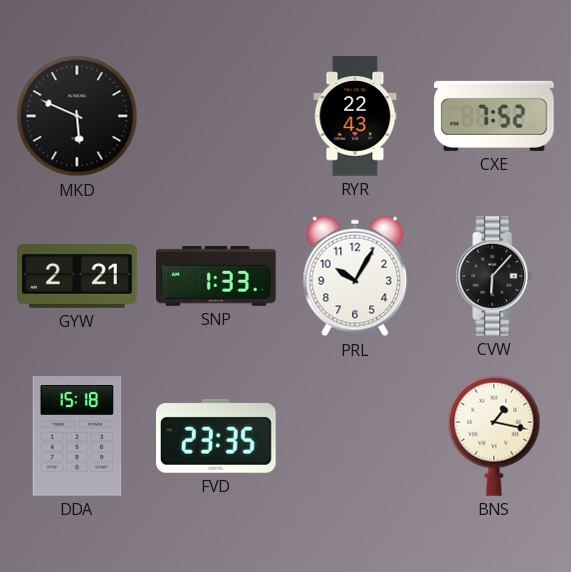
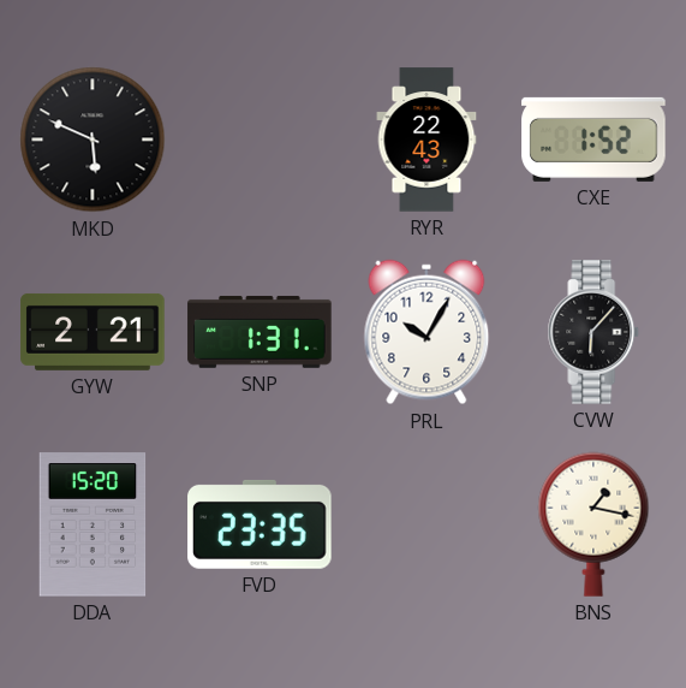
CXE: 7:52 -> 1:52
SNP: 1:33 -> 1:31
DDA: 15:18 -> 15:20
